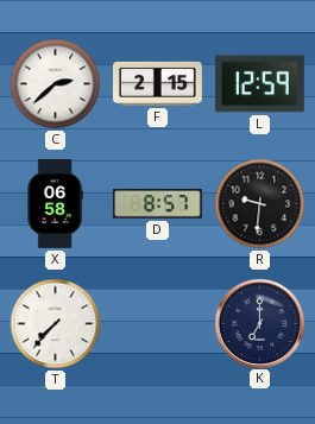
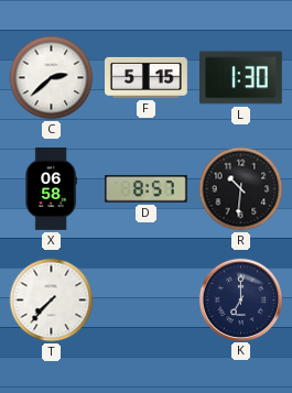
F: 2:15 -> 5:15
L: 12:59 -> 1:30
R: 9:31 -> 10:31
